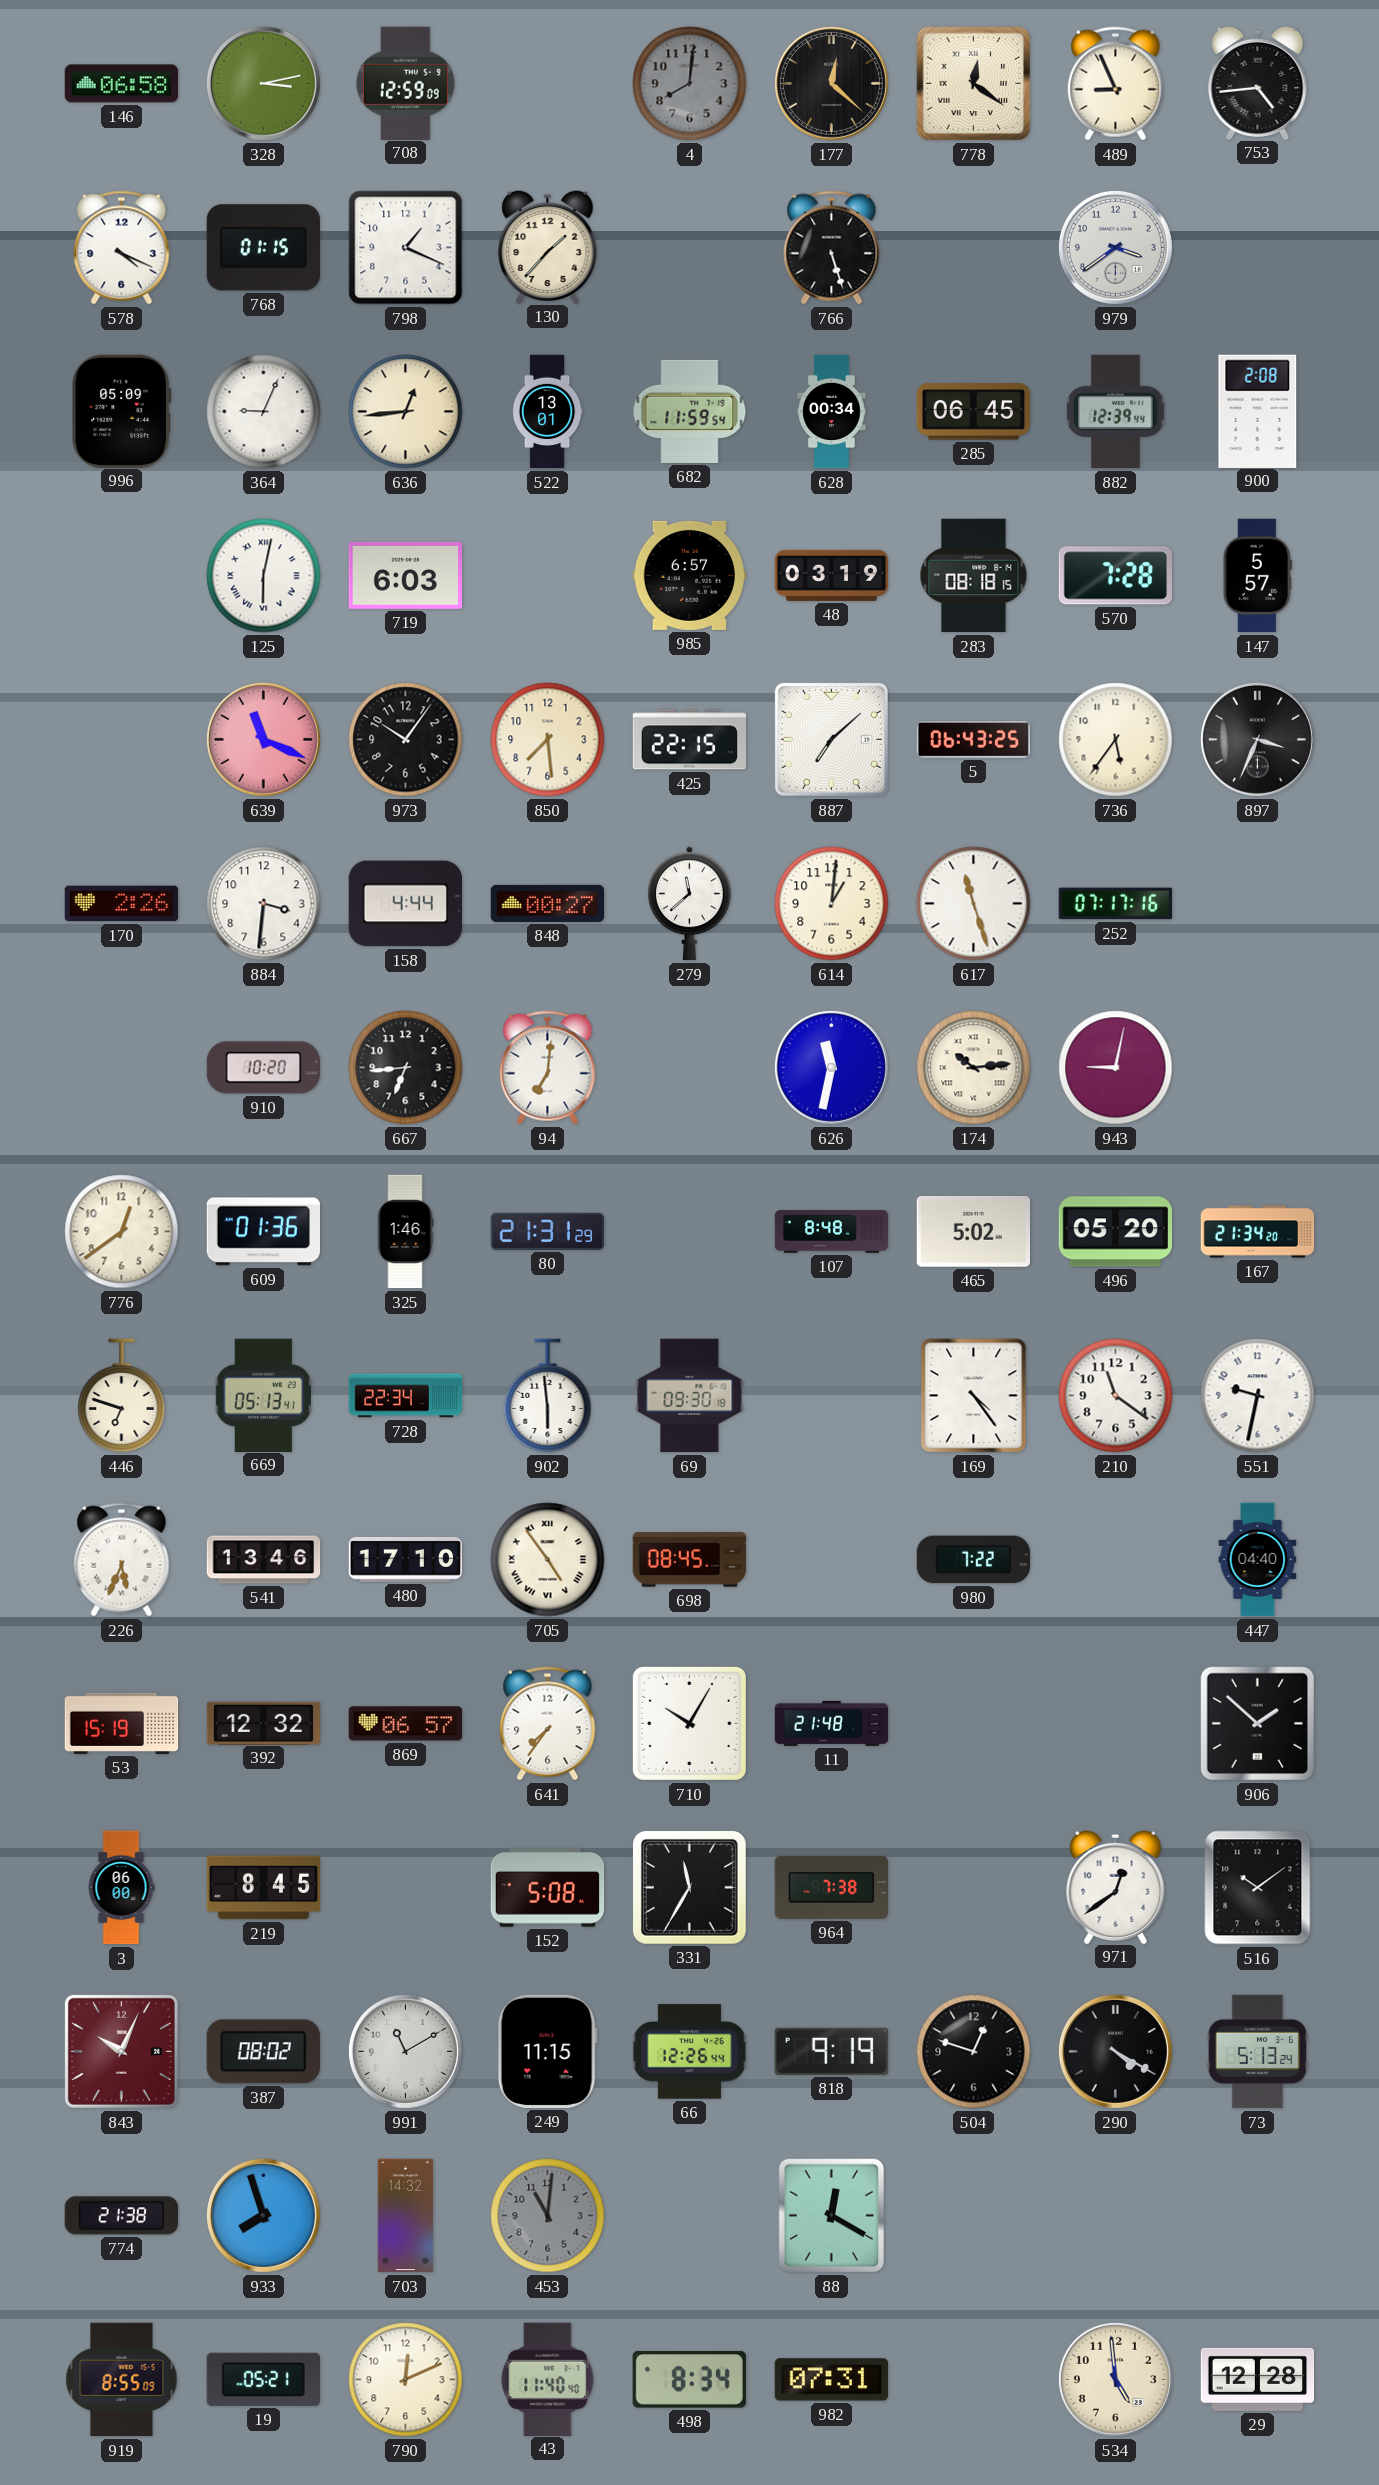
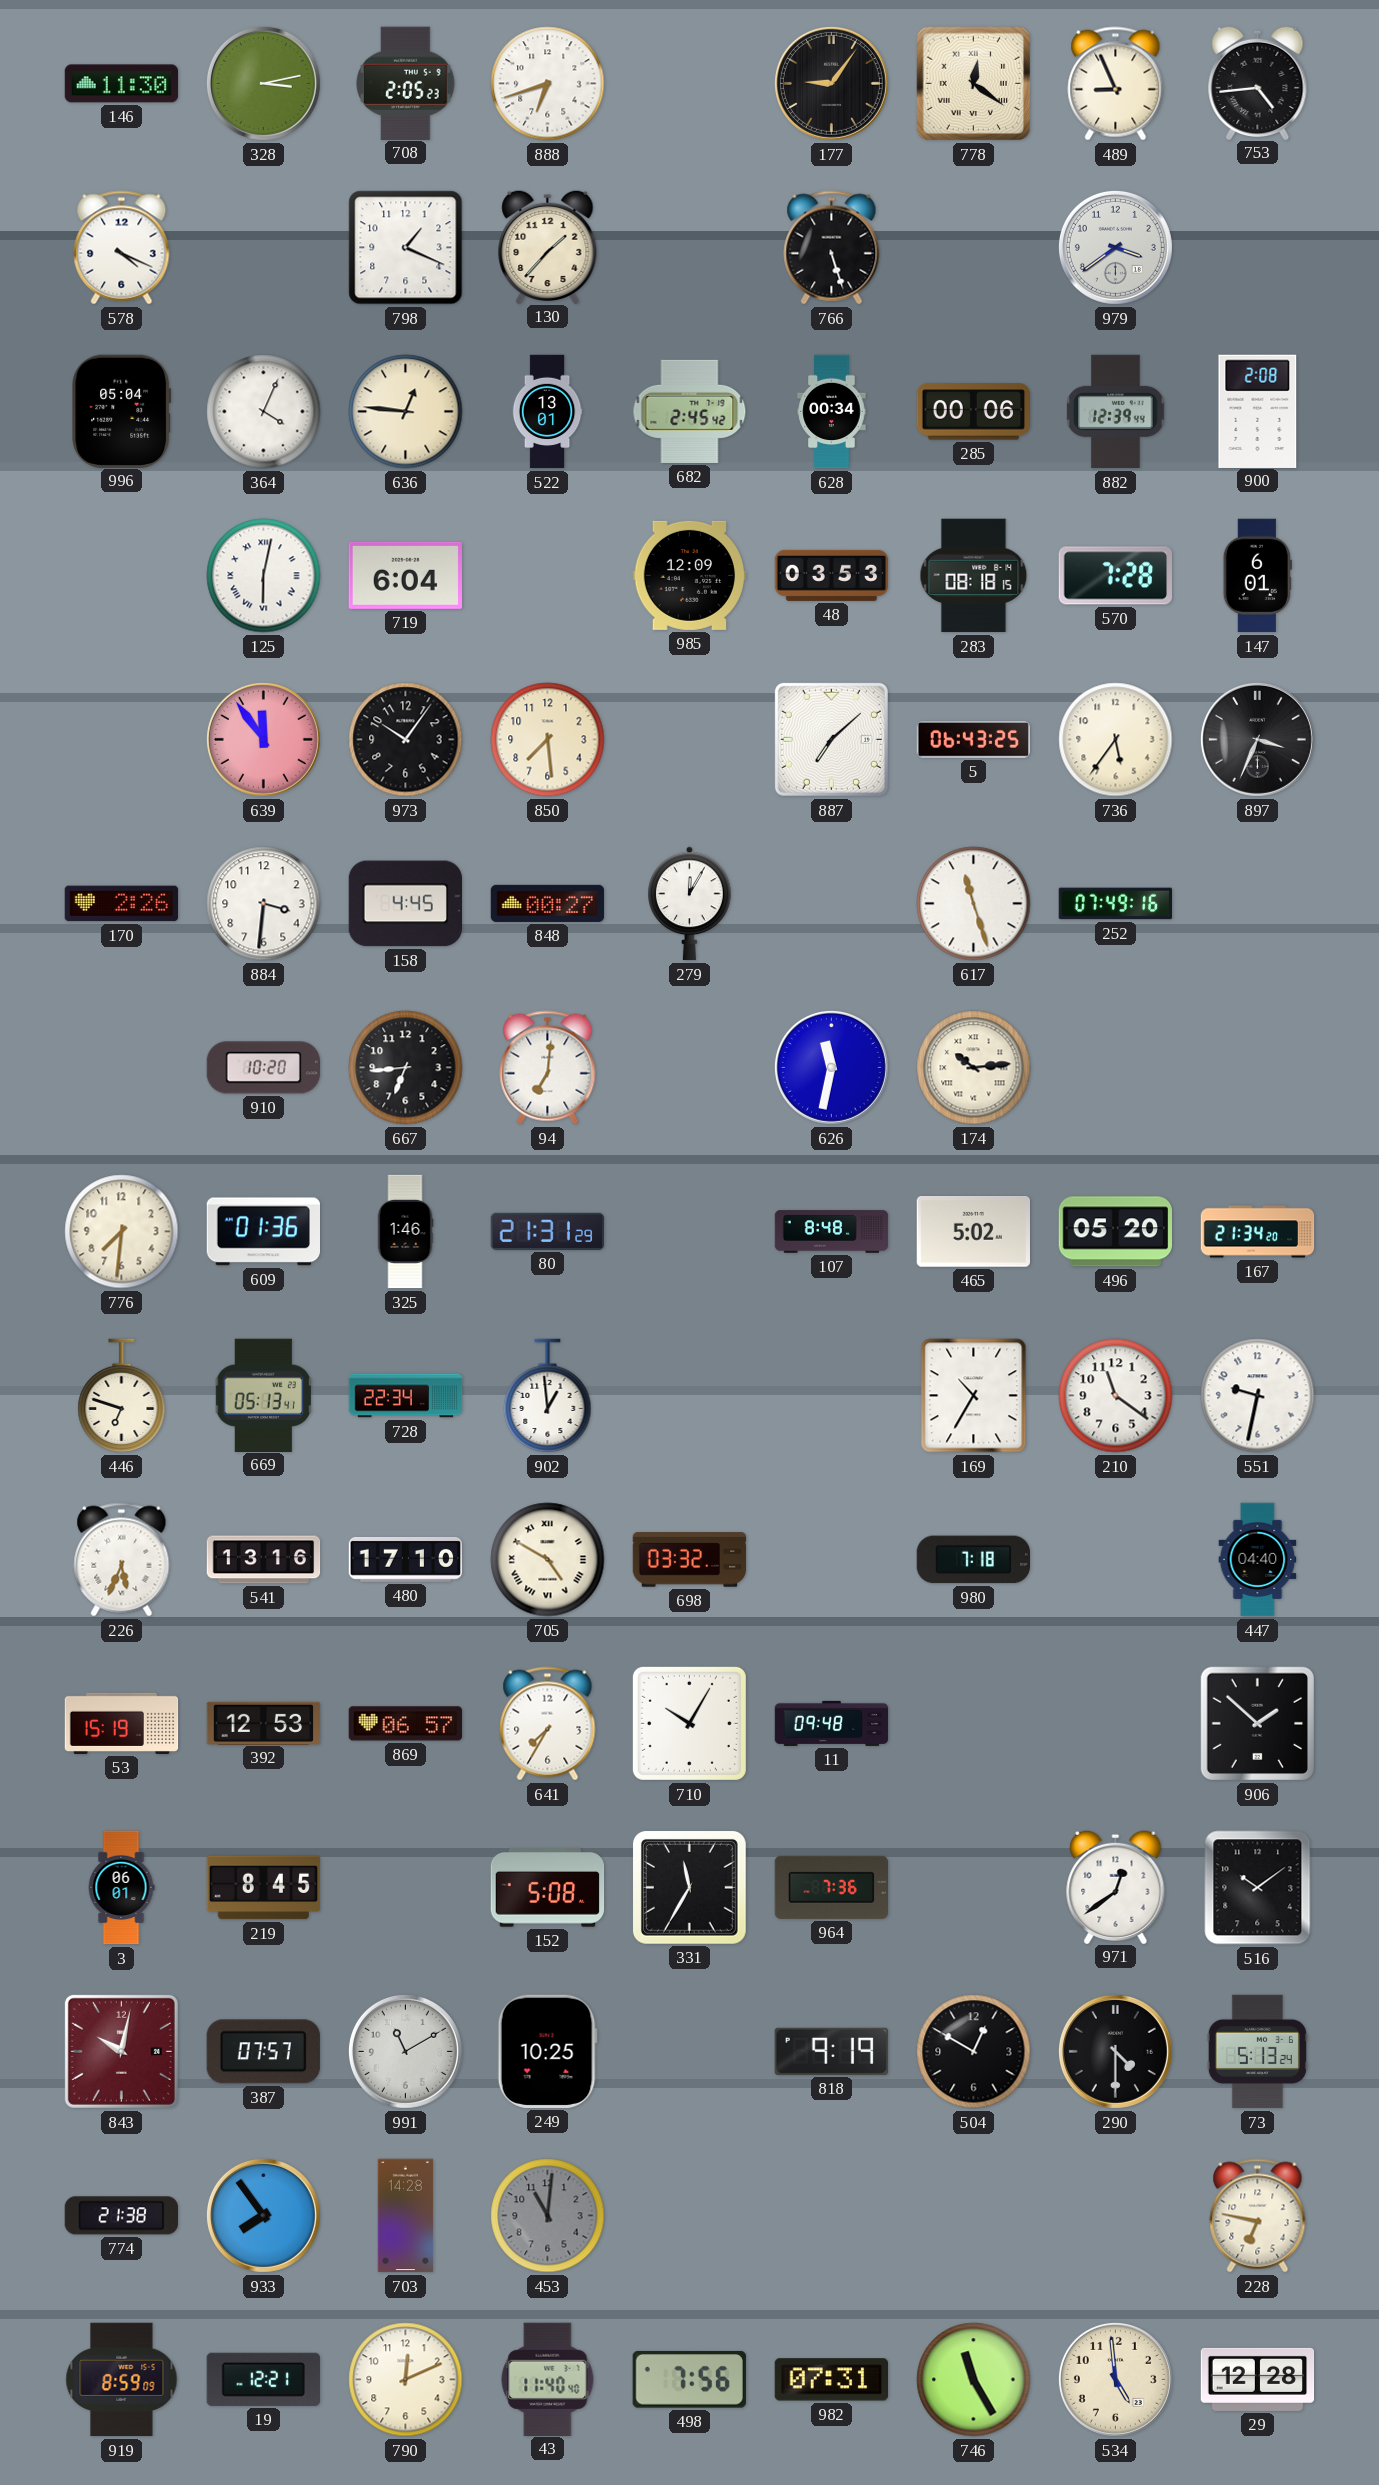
146: 06:58 -> 11:30
708: 12:59 -> 2:05
888: none -> 6:42
4: 8:01 -> none
177: 12:22 -> 9:06
768: 01:15 -> none
996: 05:09 -> 05:04
364: 9:04 -> 4:04
636: 12:44 -> 12:46
682: 11:59 -> 2:45
285: 06:45 -> 00:06
719: 6:03 -> 6:04
985: 6:57 -> 12:09
48: 03:19 -> 03:53
147: 5:57 -> 6:01
639: 11:19 -> 11:54
425: 22:15 -> none
158: 4:44 -> 4:45
279: 11:38 -> 12:05
614: 1:01 -> none
252: 07:17 -> 07:49
943: 9:02 -> none
776: 12:39 -> 7:31
902: 5:59 -> 12:59
69: 09:30 -> none
169: 4:24 -> 10:35
541: 13:46 -> 13:16
705: 4:54 -> 4:50
698: 08:45 -> 03:32
980: 7:22 -> 7:18
392: 12:32 -> 12:53
641: 7:36 -> 7:35
11: 21:48 -> 09:48
3: 06:00 -> 06:01
964: 7:38 -> 7:36
843: 10:04 -> 10:02
387: 08:02 -> 07:57
249: 11:15 -> 10:25
66: 12:26 -> none
504: 12:48 -> 12:50
290: 4:20 -> 4:30
933: 7:57 -> 7:54
703: 14:32 -> 14:28
88: 12:20 -> none
228: none -> 6:47
919: 8:55 -> 8:59
19: 05:21 -> 12:21
498: 8:34 -> 7:56
746: none -> 11:25
